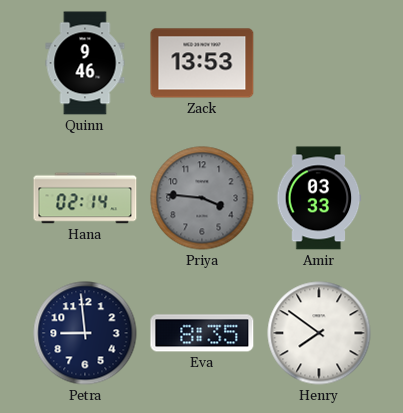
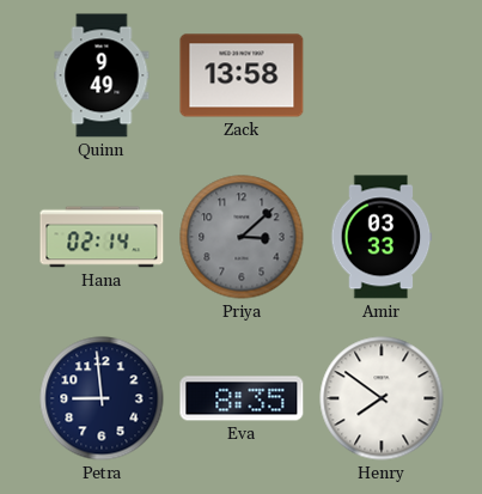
Quinn: 9:46 -> 9:49
Zack: 13:53 -> 13:58
Priya: 3:46 -> 3:08
